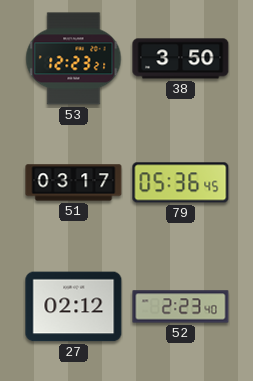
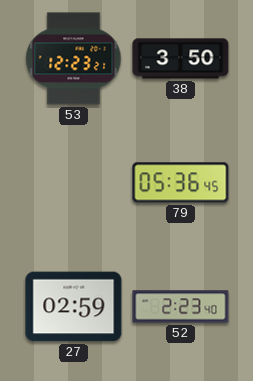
51: 03:17 -> none
27: 02:12 -> 02:59
